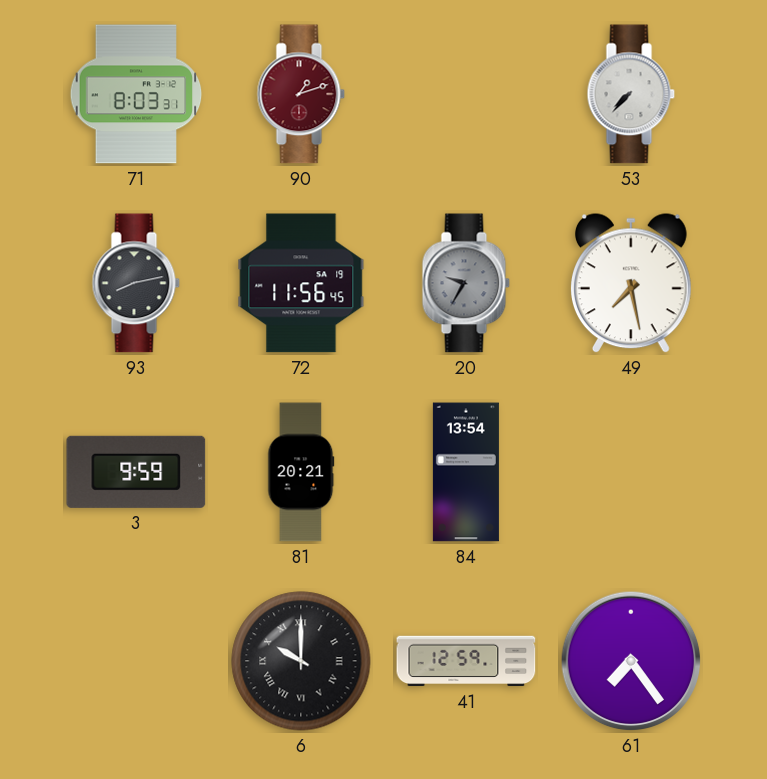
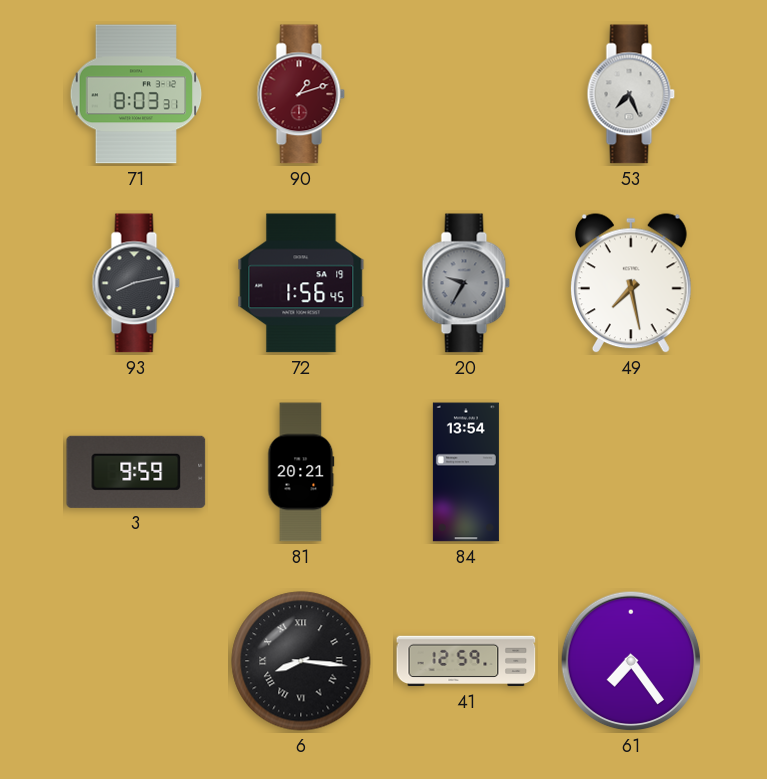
53: 7:37 -> 7:26
72: 11:56 -> 1:56
6: 10:00 -> 8:16
